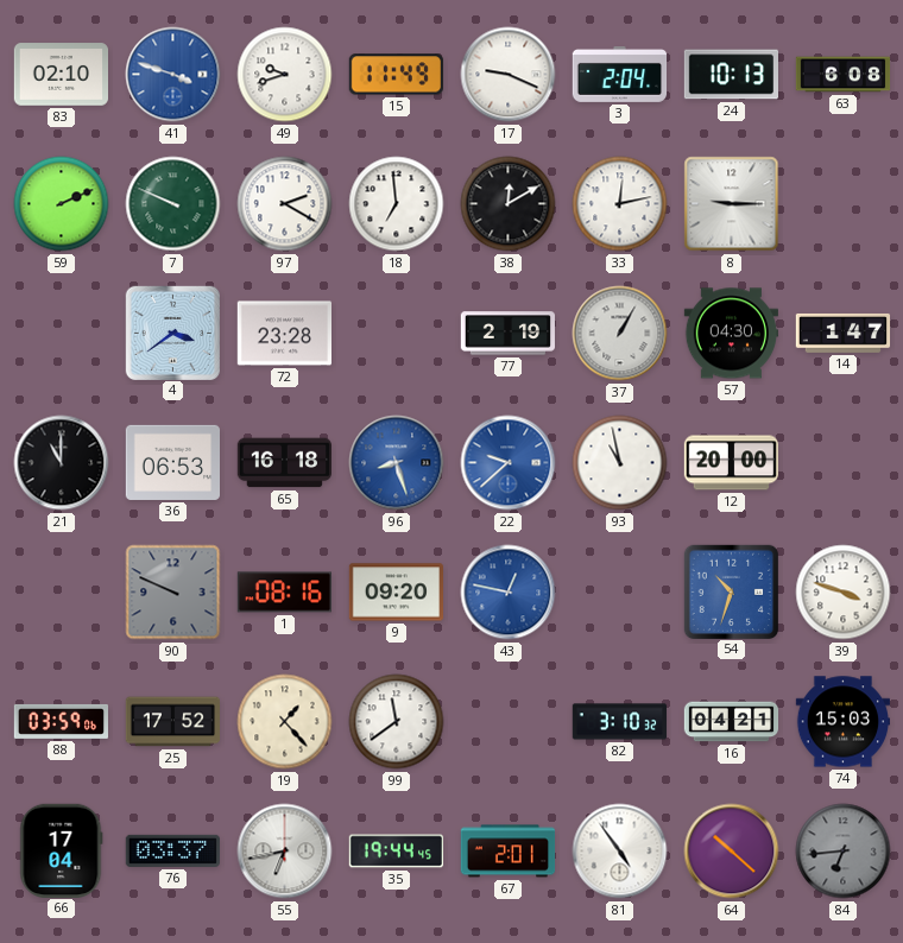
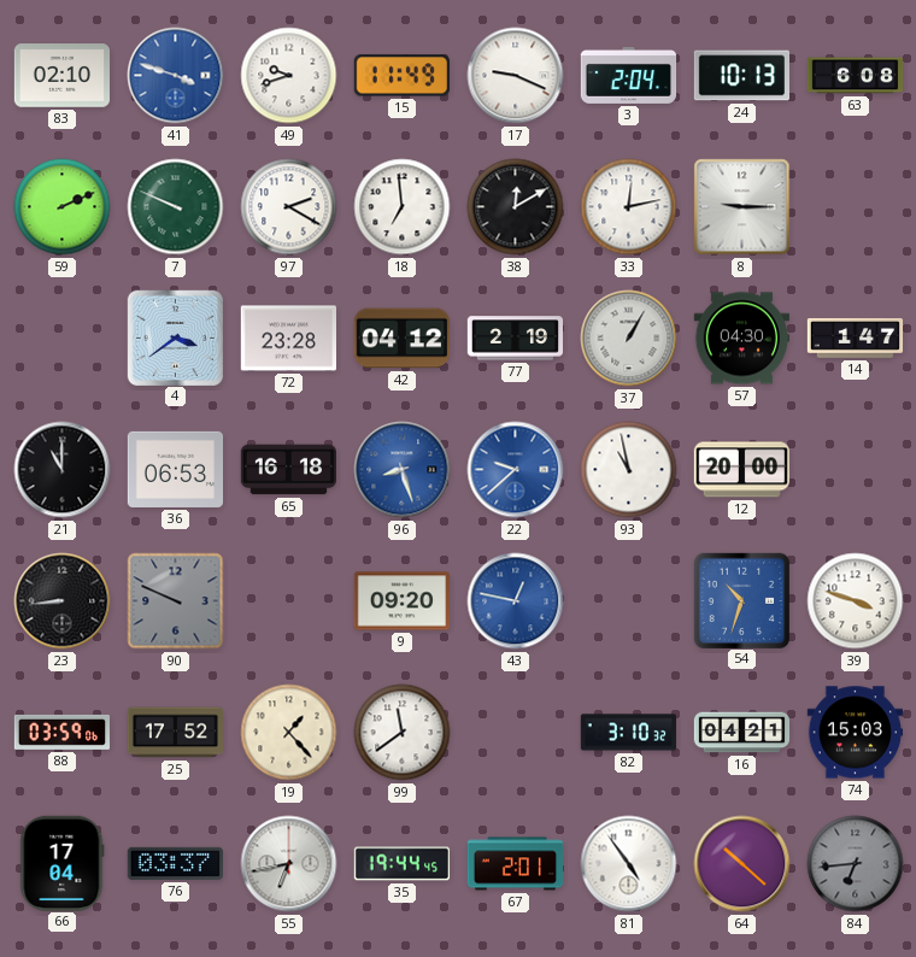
42: none -> 04:12
23: none -> 8:44
1: 08:16 -> none
